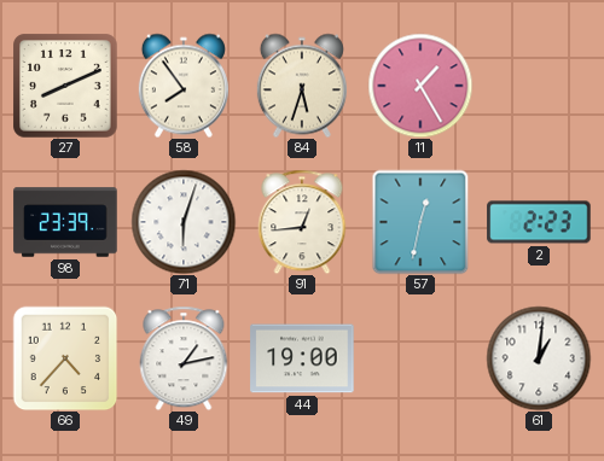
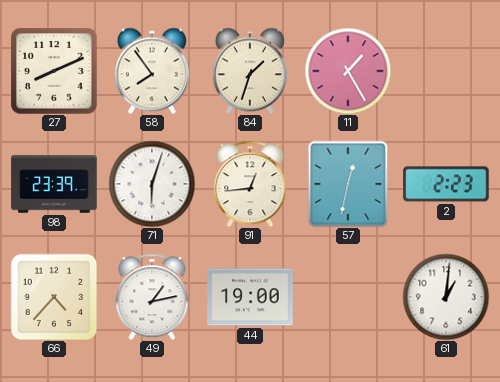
84: 5:33 -> 1:33
